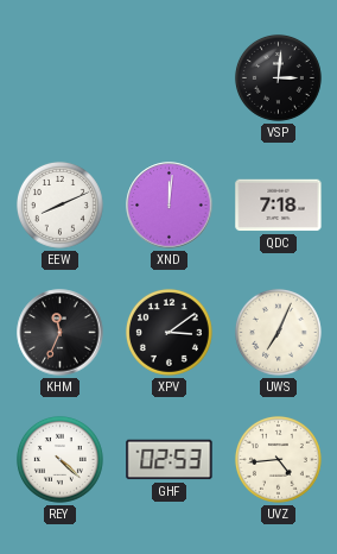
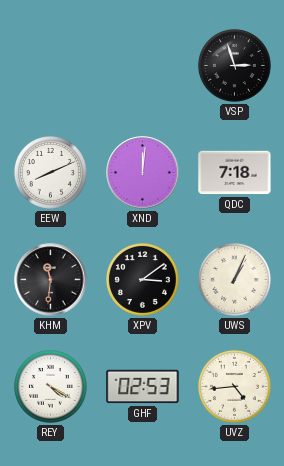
VSP: 3:01 -> 2:57
KHM: 11:34 -> 11:31
UWS: 7:04 -> 1:04
REY: 4:22 -> 4:20
